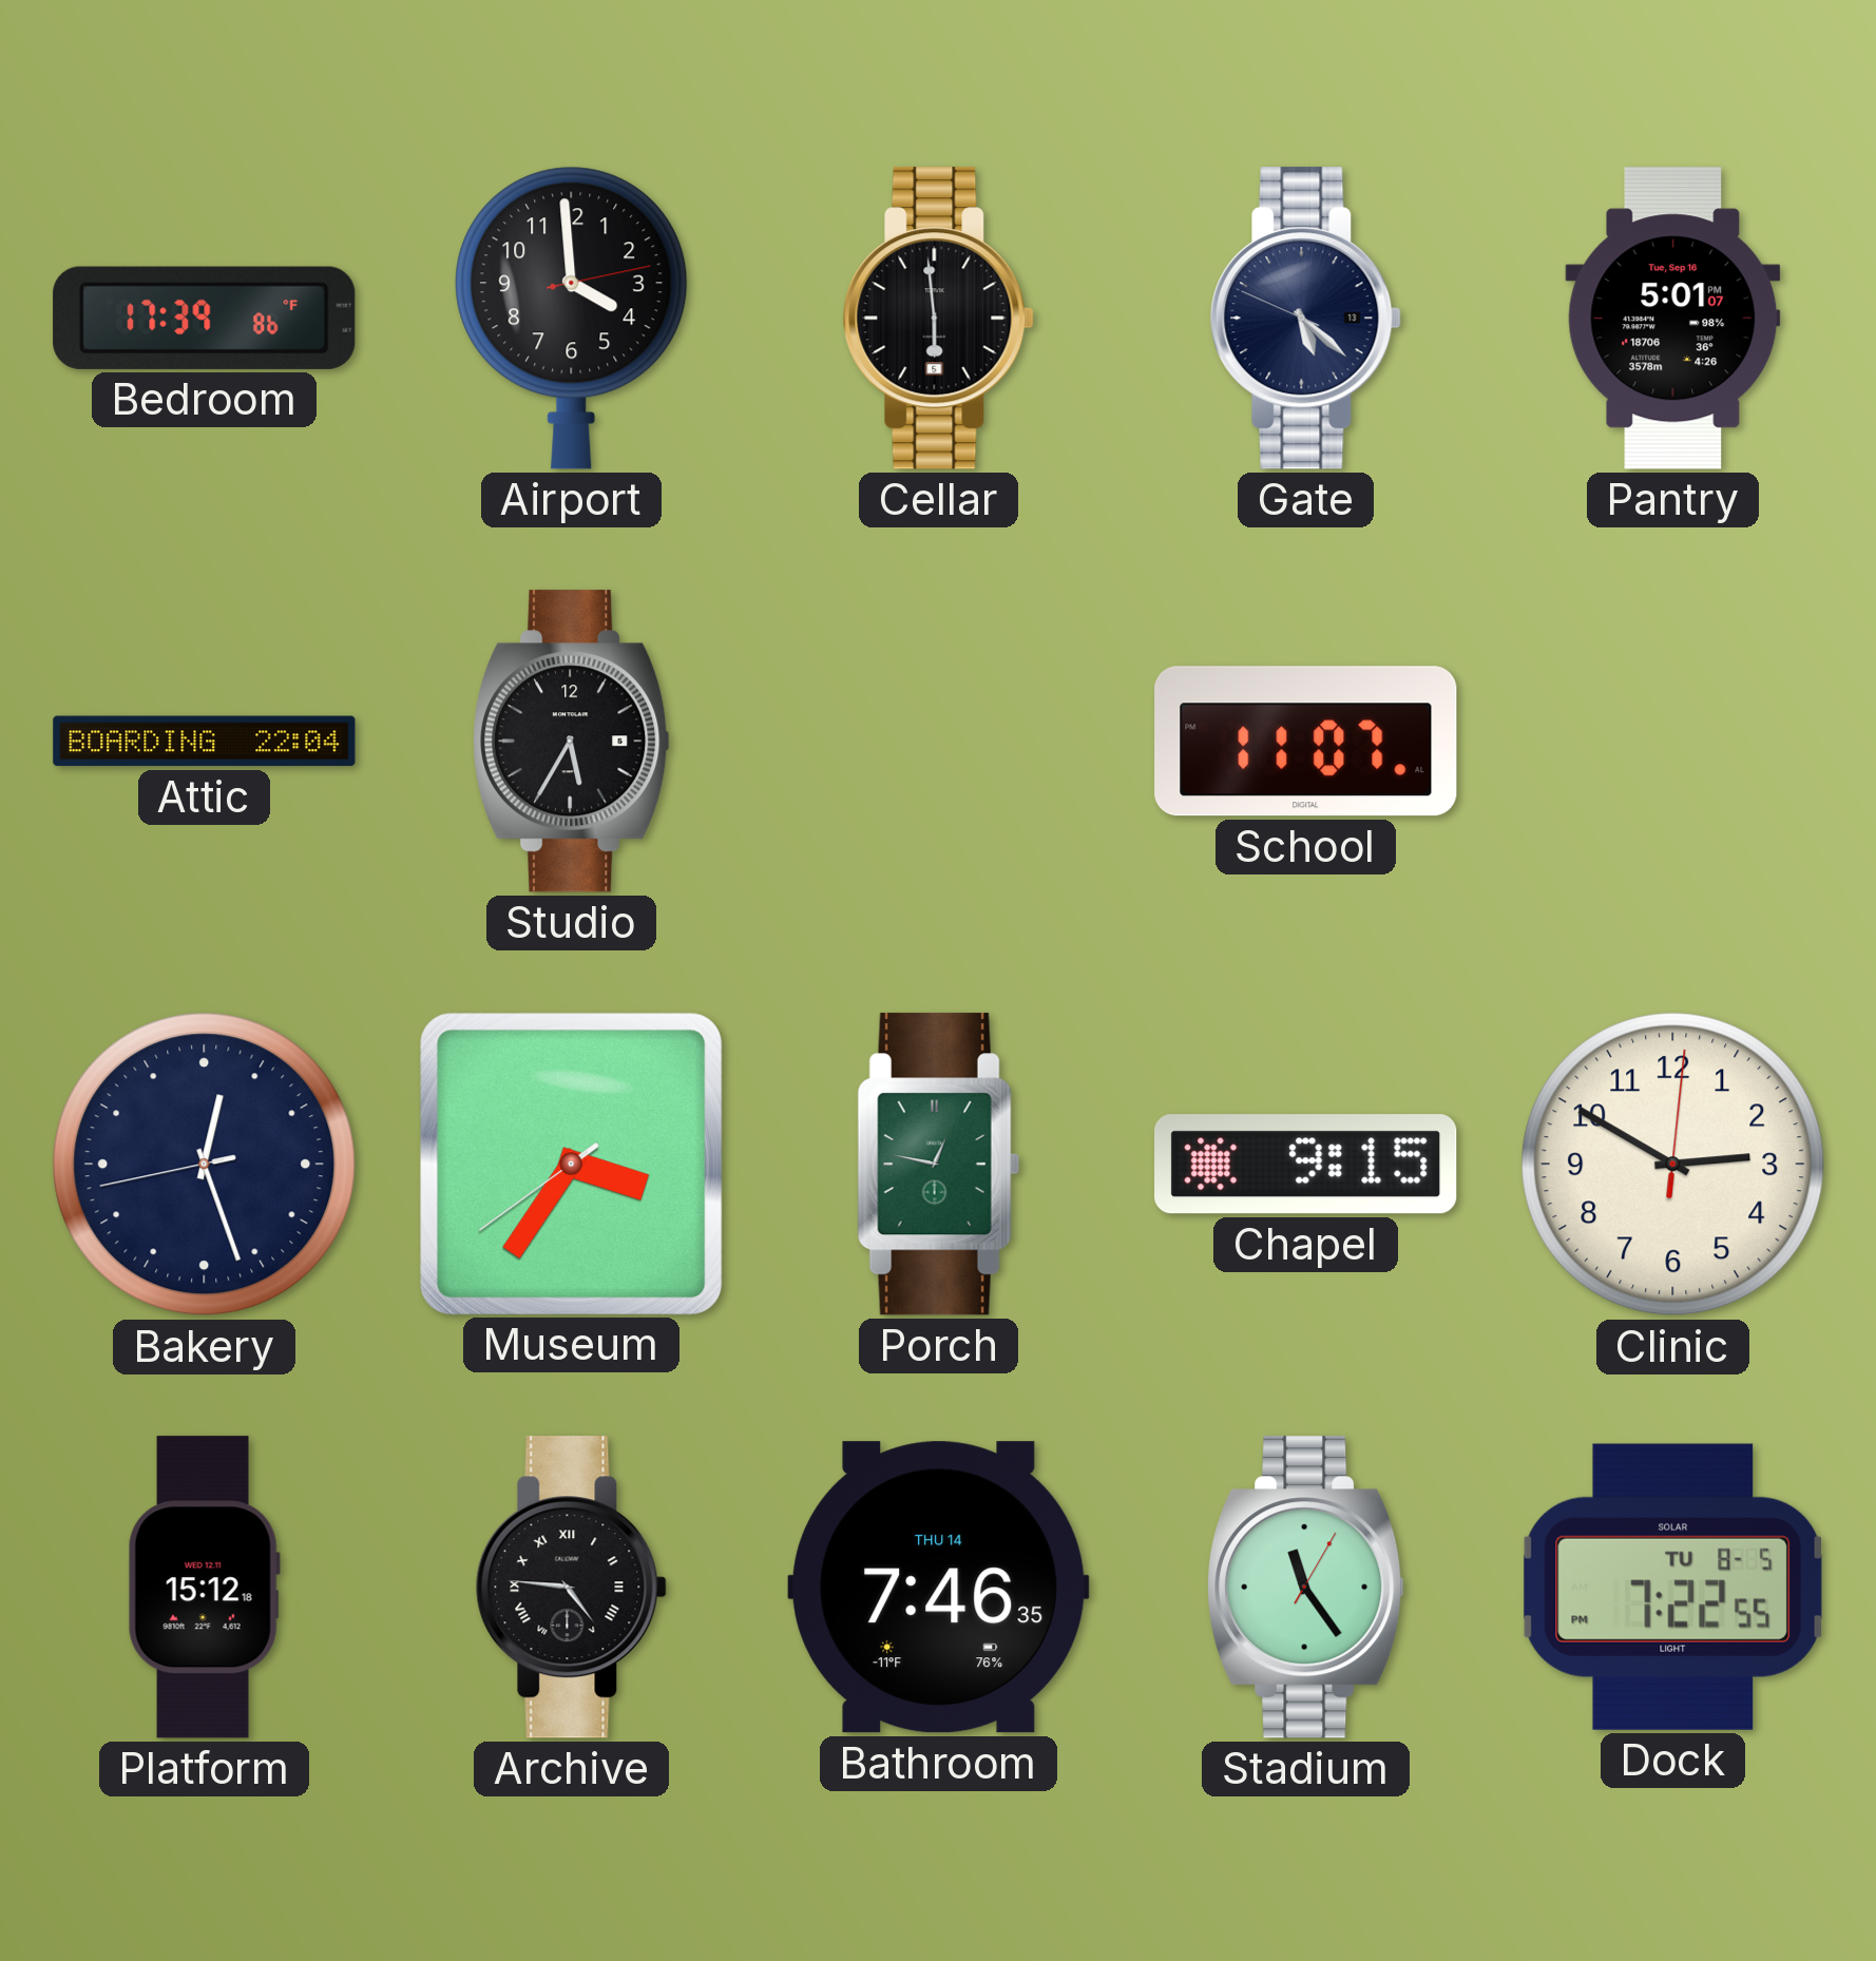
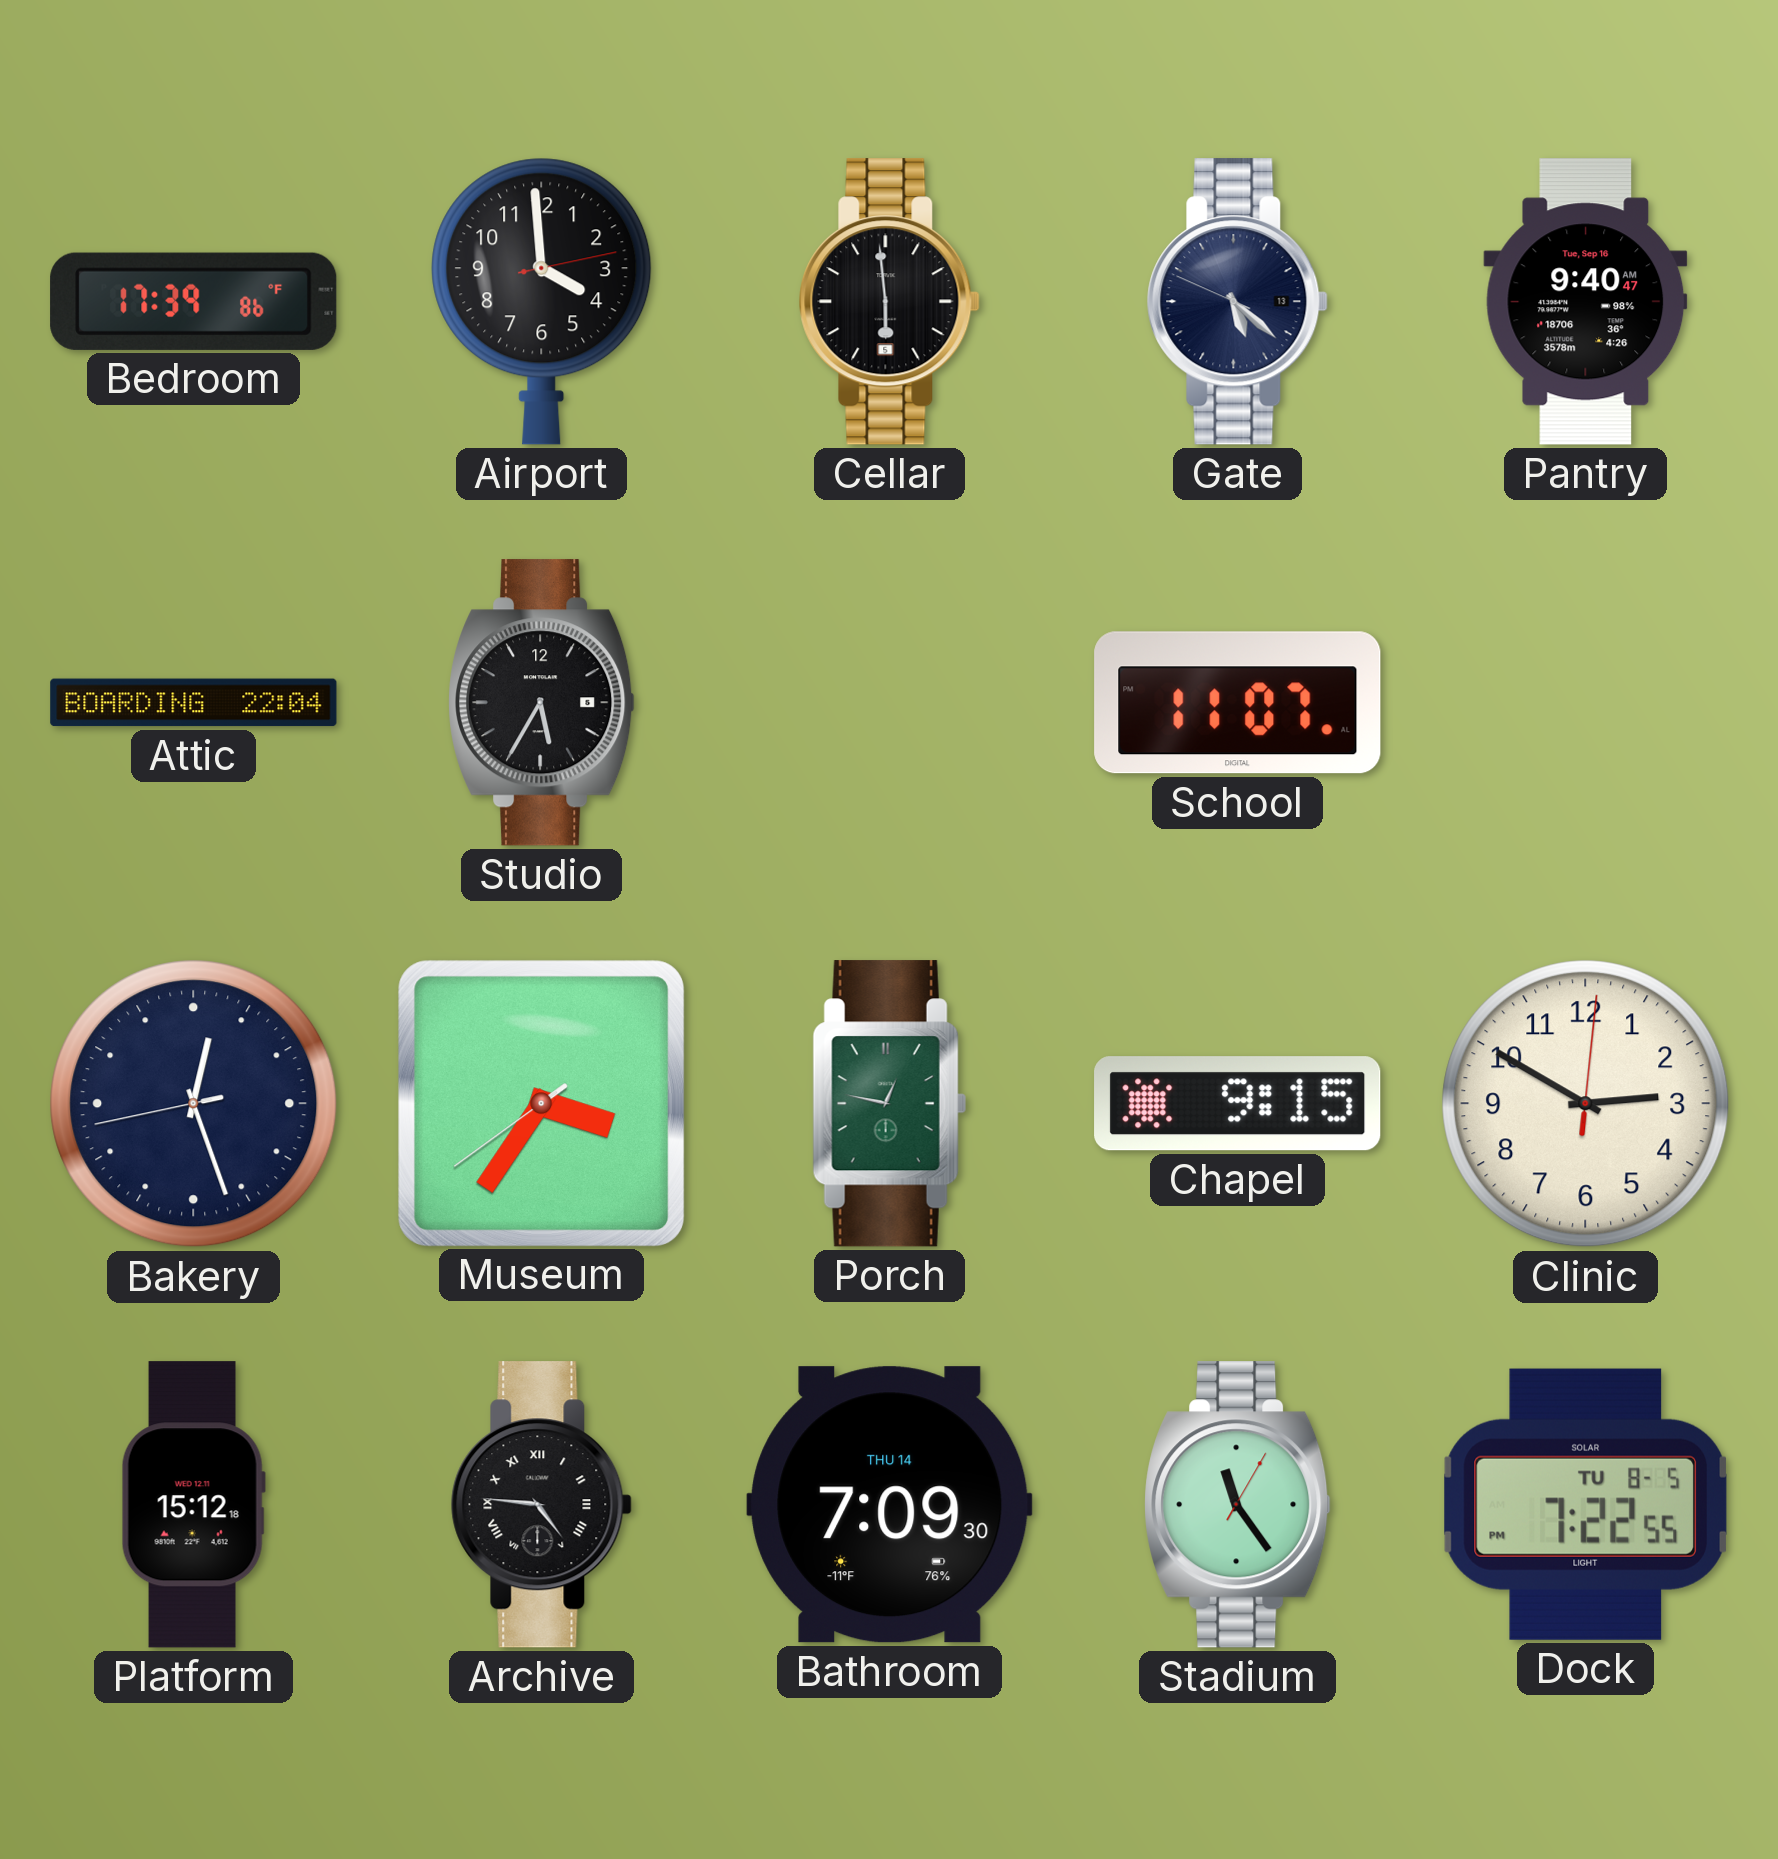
Pantry: 5:01 -> 9:40
Bathroom: 7:46 -> 7:09
